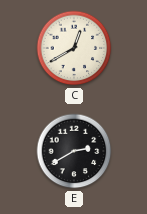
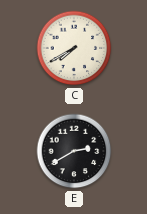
C: 12:40 -> 7:40
